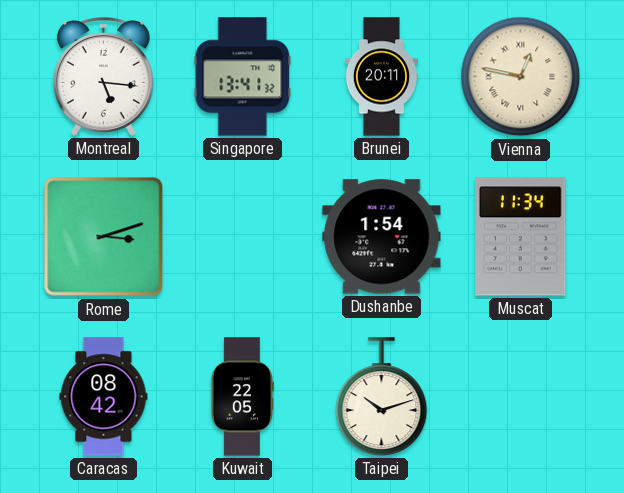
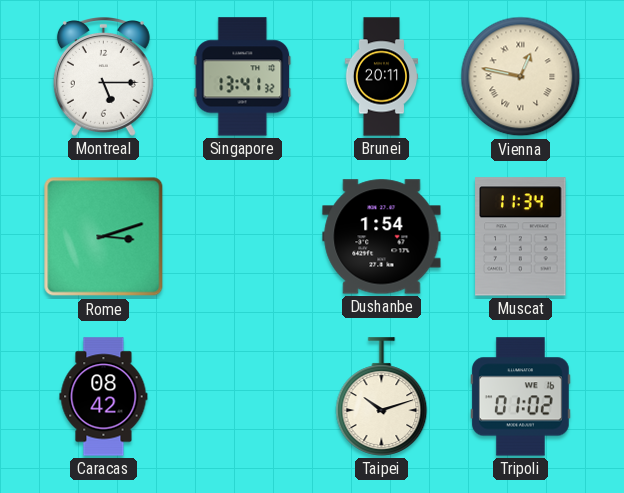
Montreal: 5:16 -> 5:15
Kuwait: 22:05 -> none
Tripoli: none -> 01:02
